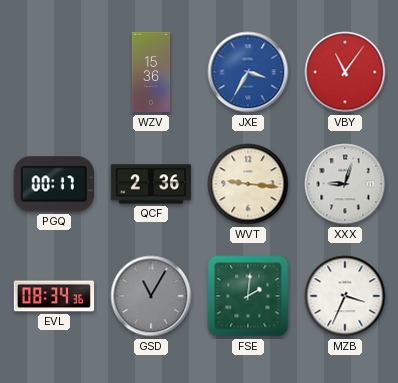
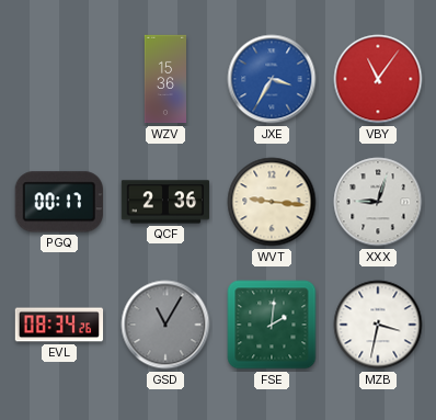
EVL: 08:34:36 -> 08:34:26
MZB: 3:34 -> 3:32
